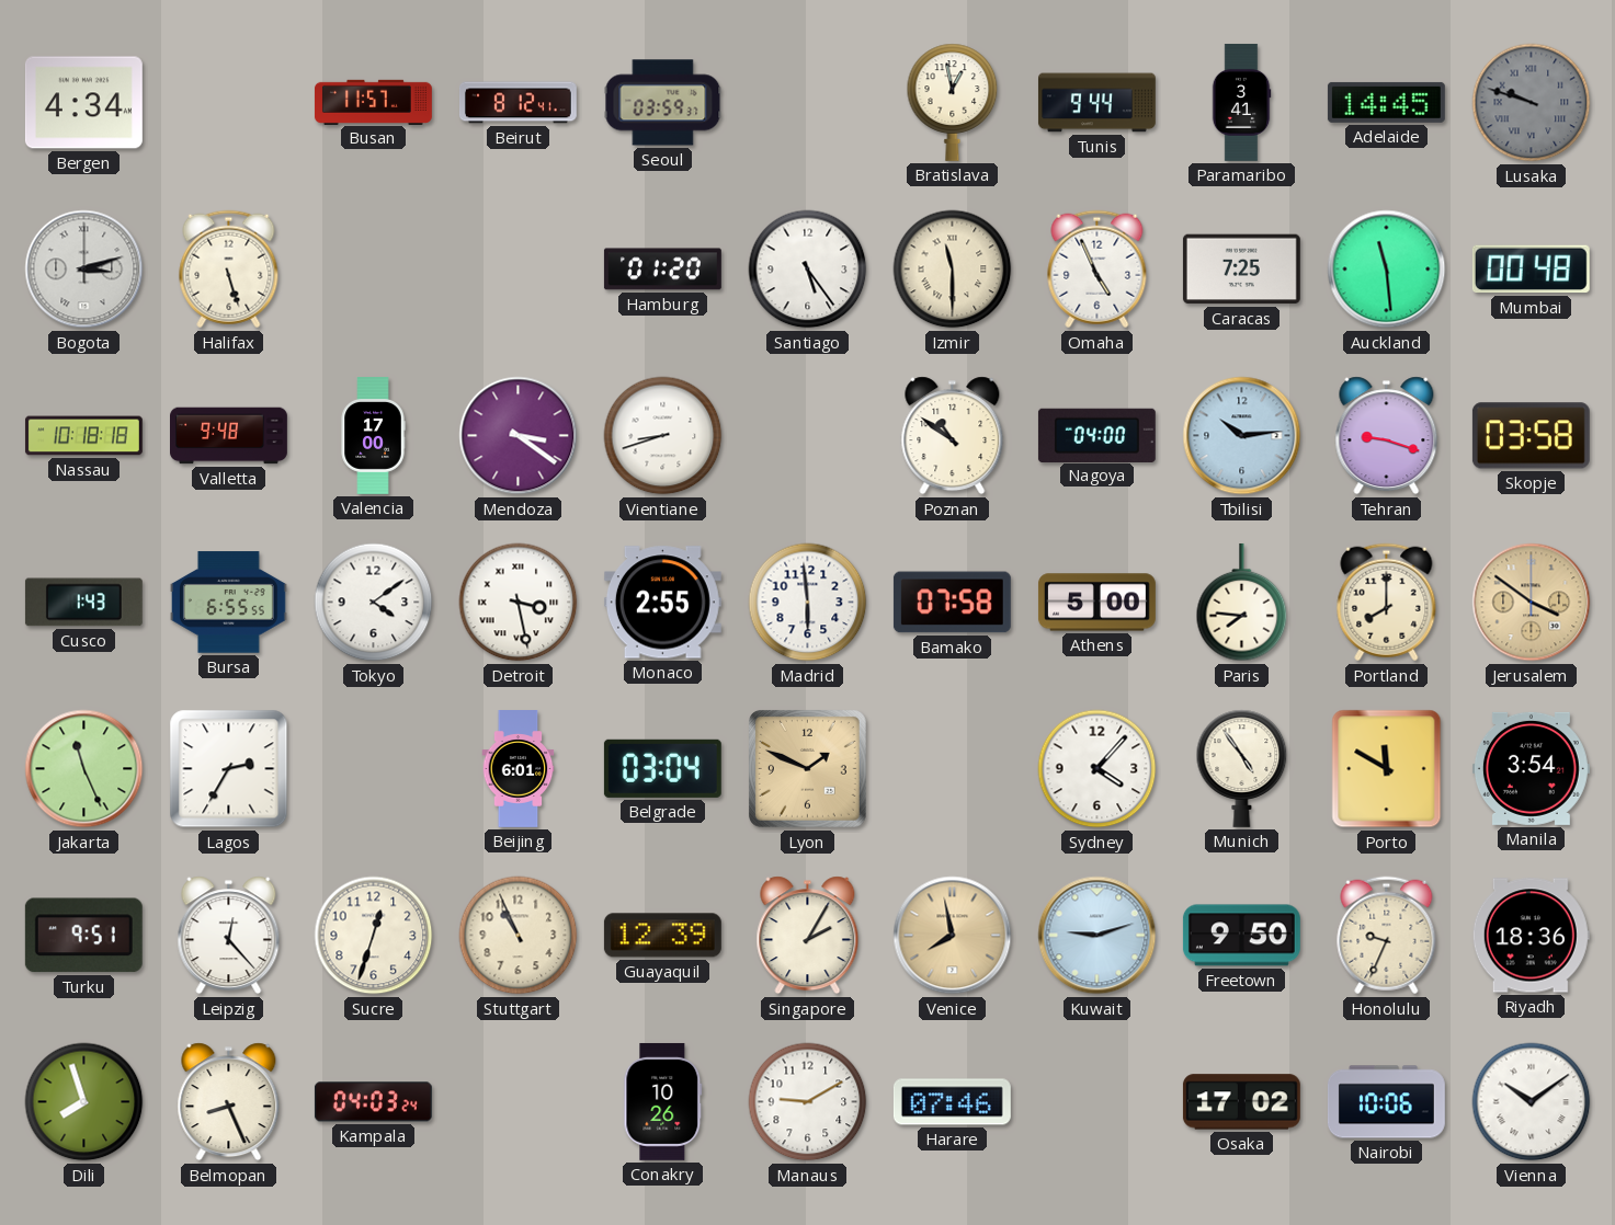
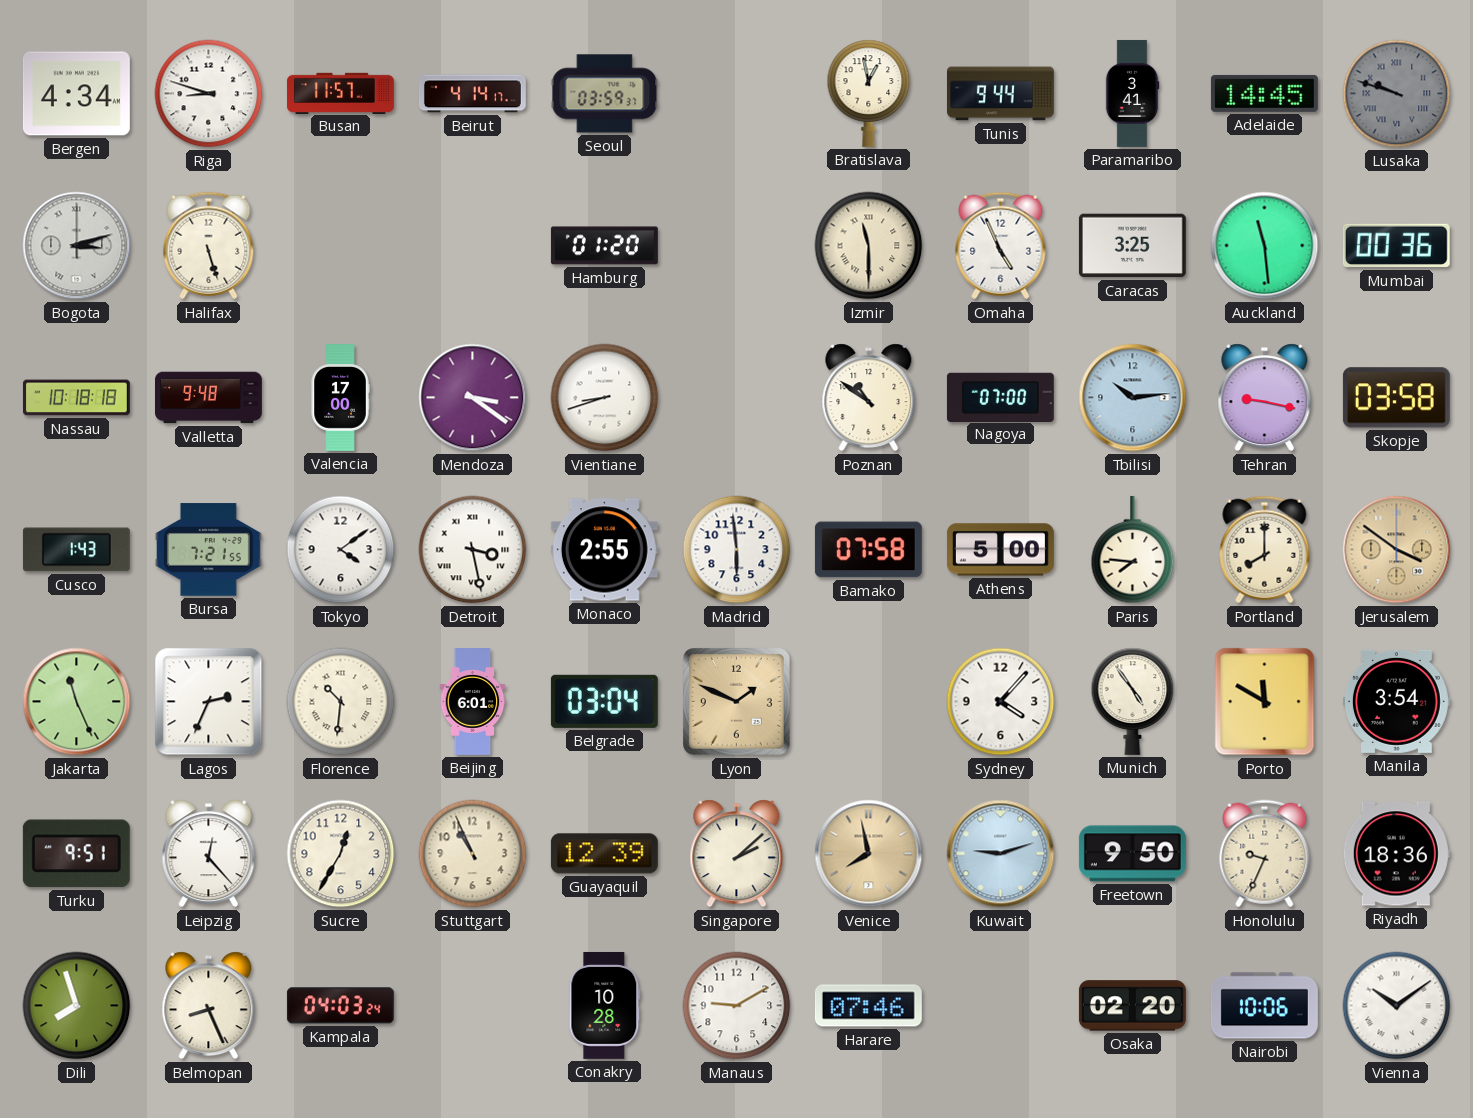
Riga: none -> 8:48
Beirut: 8:12 -> 4:14
Santiago: 5:24 -> none
Caracas: 7:25 -> 3:25
Mumbai: 00:48 -> 00:36
Nagoya: 04:00 -> 07:00
Tehran: 9:18 -> 9:17
Bursa: 6:55 -> 7:21
Lagos: 2:35 -> 2:34
Florence: none -> 10:31
Sucre: 12:33 -> 12:35
Singapore: 2:05 -> 2:08
Conakry: 10:26 -> 10:28
Osaka: 17:02 -> 02:20
